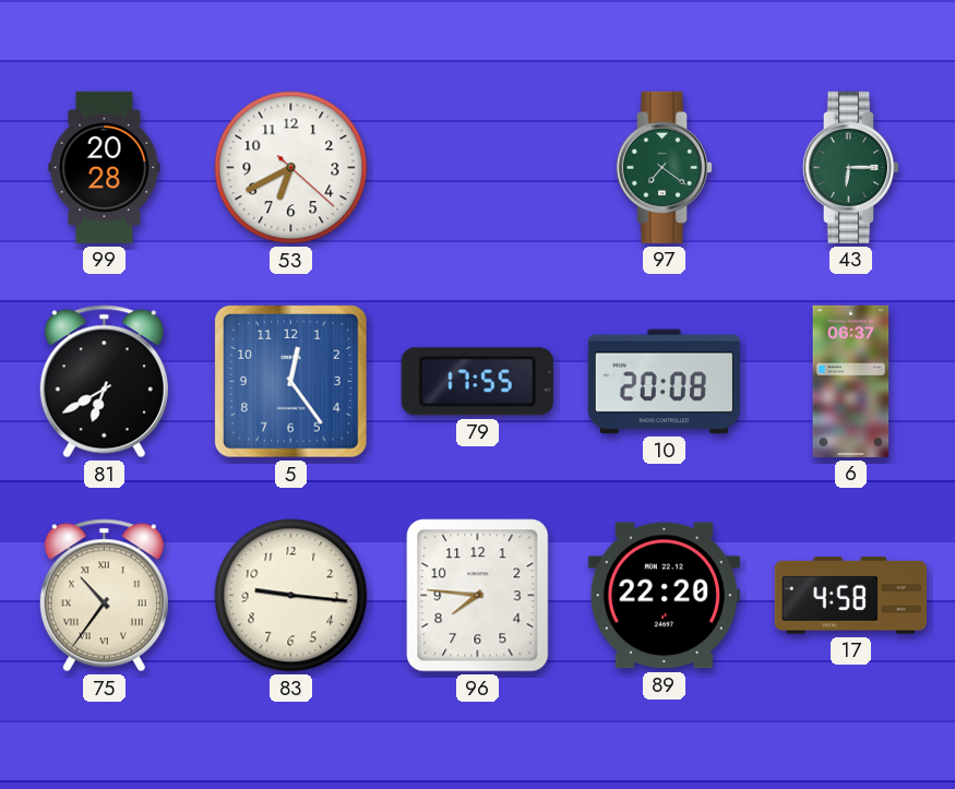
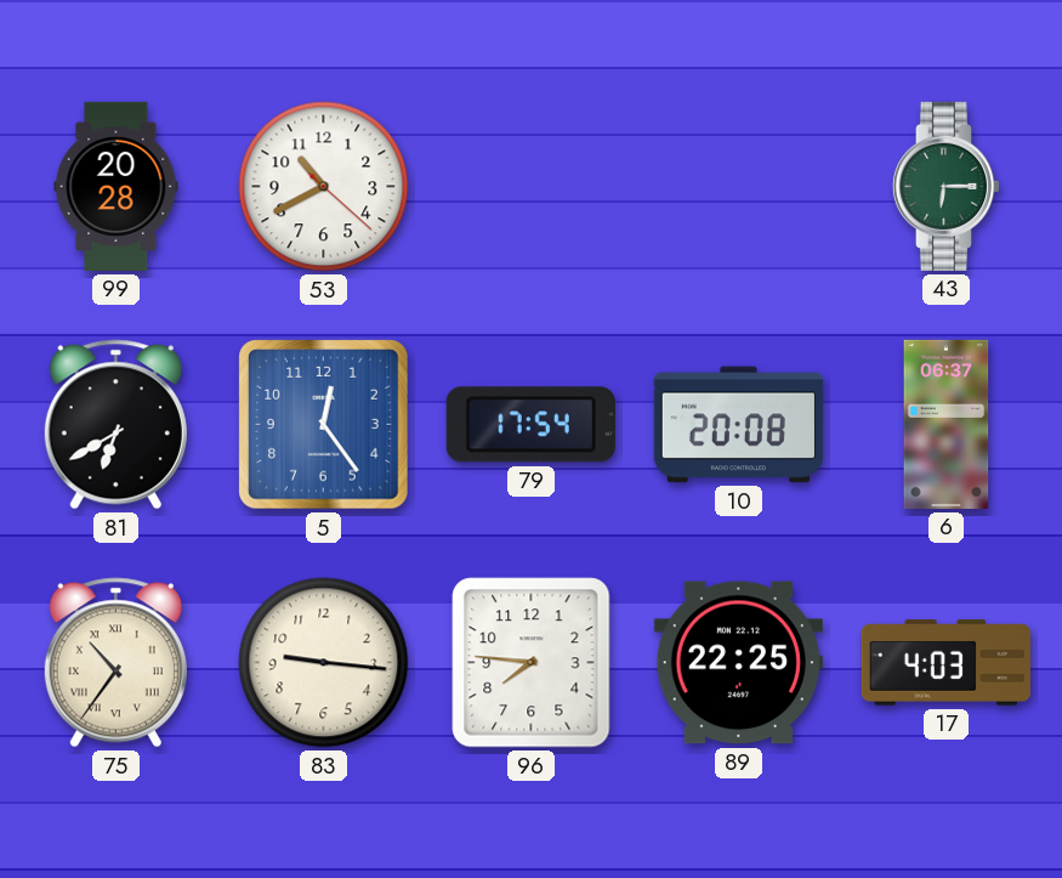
53: 6:40 -> 10:40
97: 7:21 -> none
79: 17:55 -> 17:54
89: 22:20 -> 22:25
17: 4:58 -> 4:03
